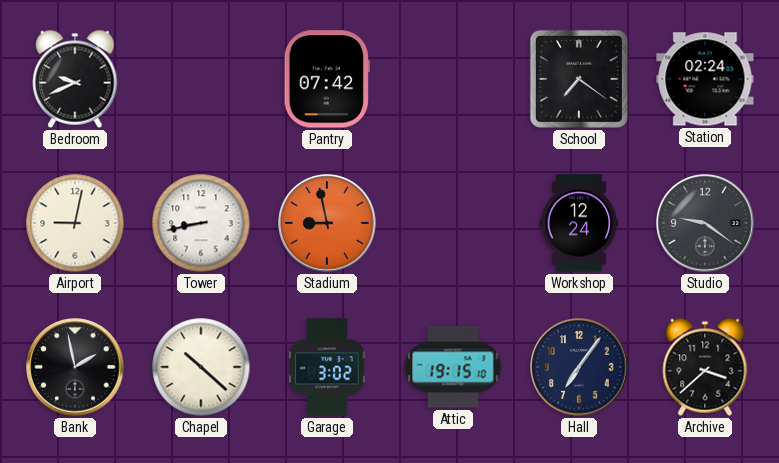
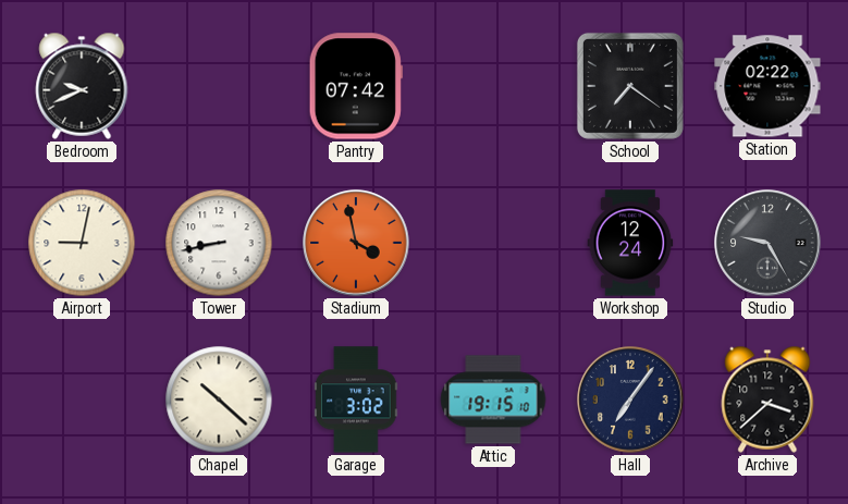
Station: 02:24 -> 02:22
Stadium: 8:58 -> 3:58
Studio: 9:21 -> 9:25
Bank: 1:58 -> none
